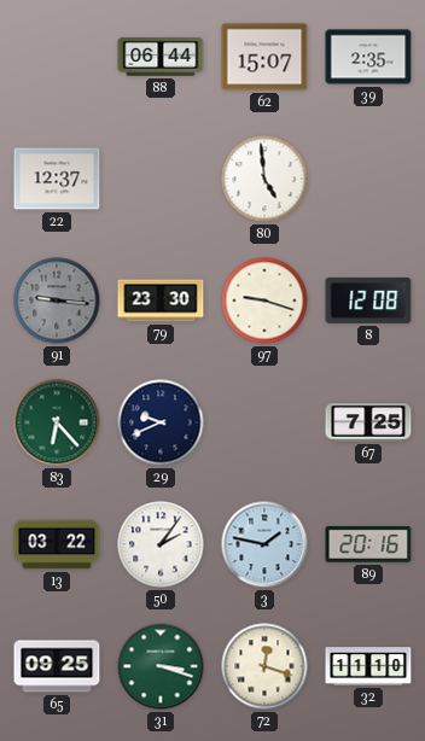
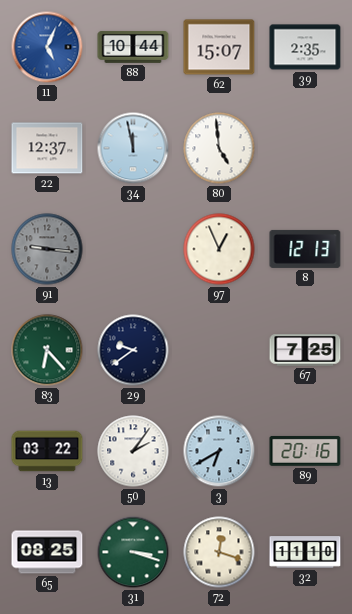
11: none -> 5:04
88: 06:44 -> 10:44
34: none -> 11:58
79: 23:30 -> none
97: 9:18 -> 12:56
8: 12:08 -> 12:13
29: 9:41 -> 9:39
3: 1:47 -> 6:40
65: 09:25 -> 08:25
